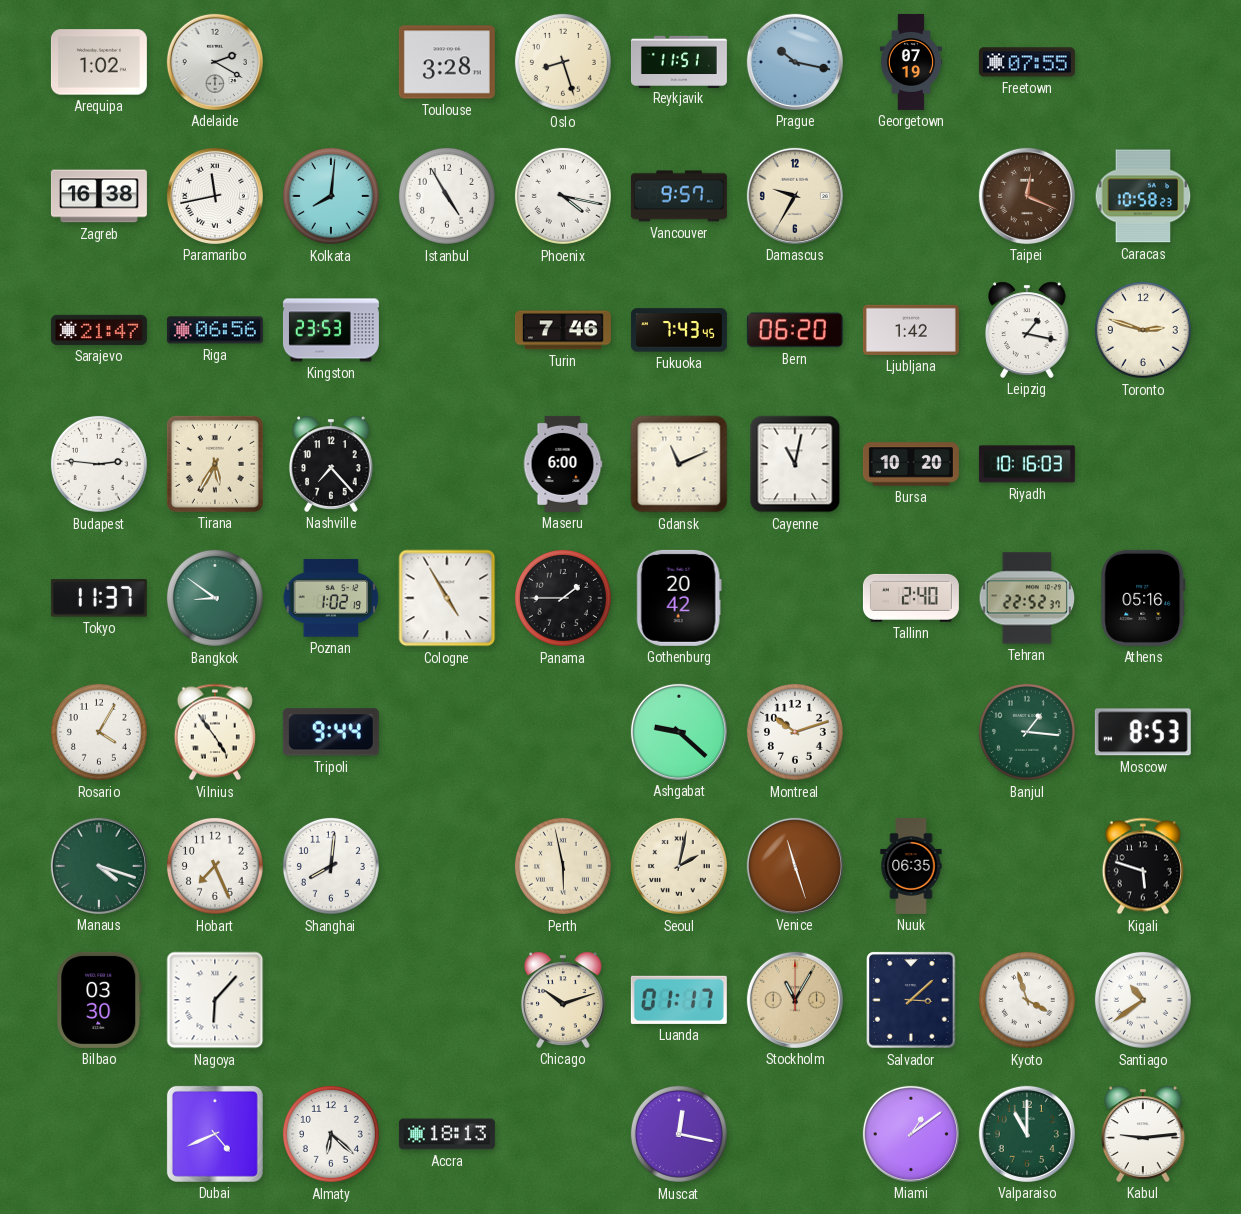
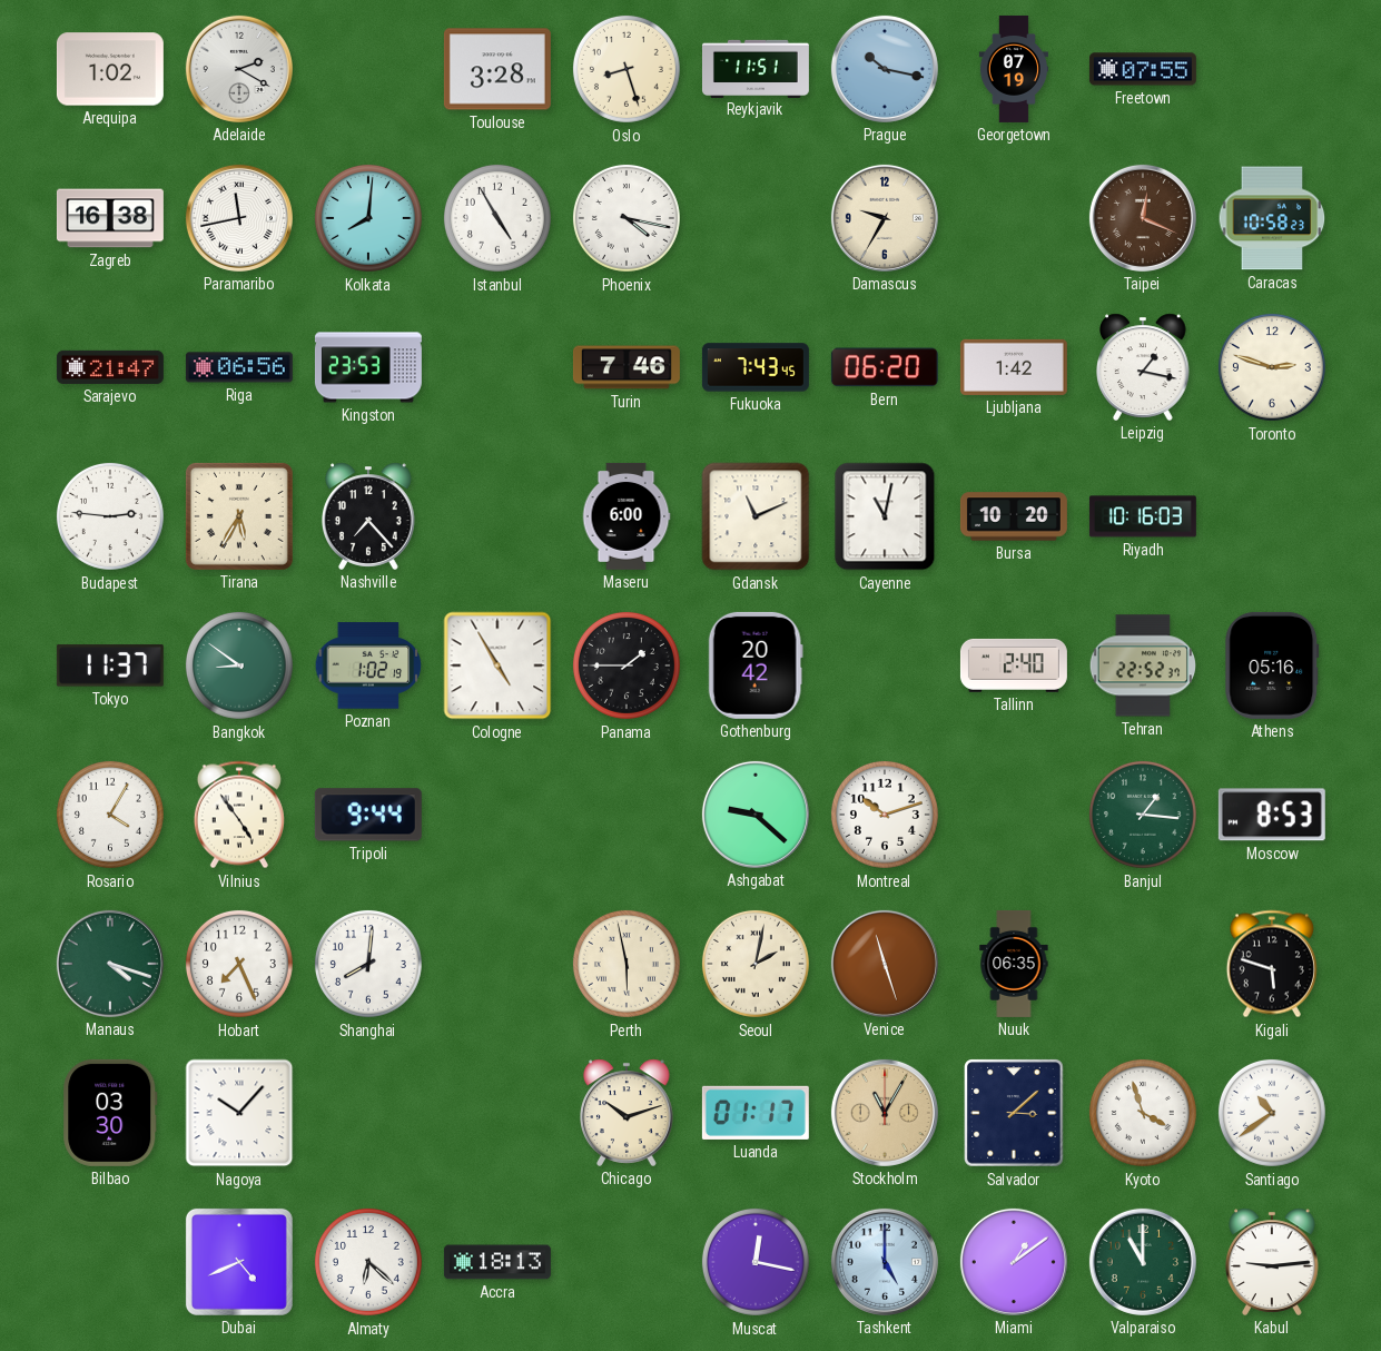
Vancouver: 9:57 -> none
Nagoya: 6:07 -> 10:07
Tashkent: none -> 5:00
